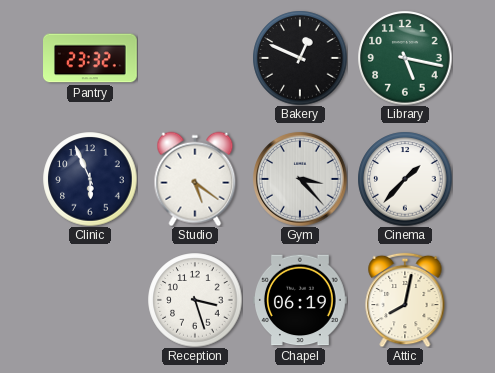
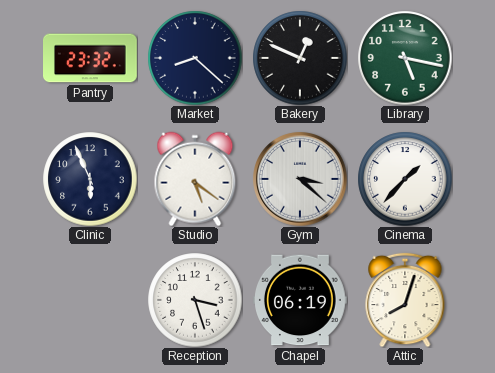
Market: none -> 8:22
Gym: 3:23 -> 3:22
Attic: 8:02 -> 8:03
